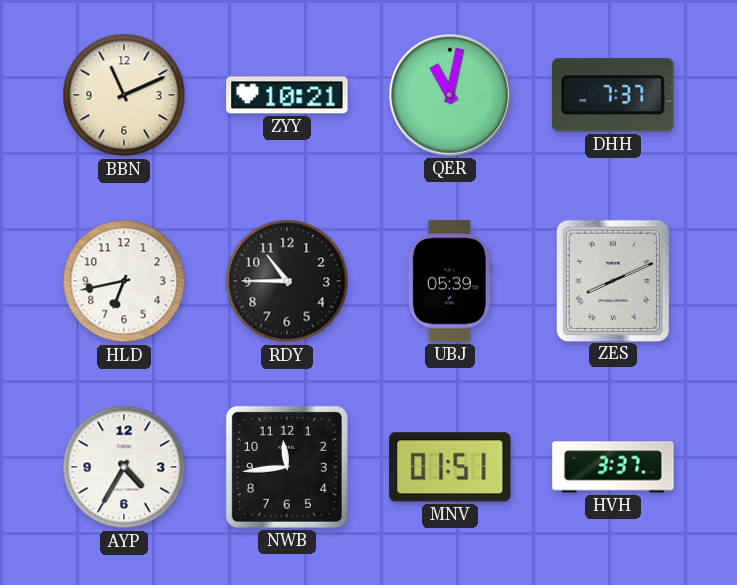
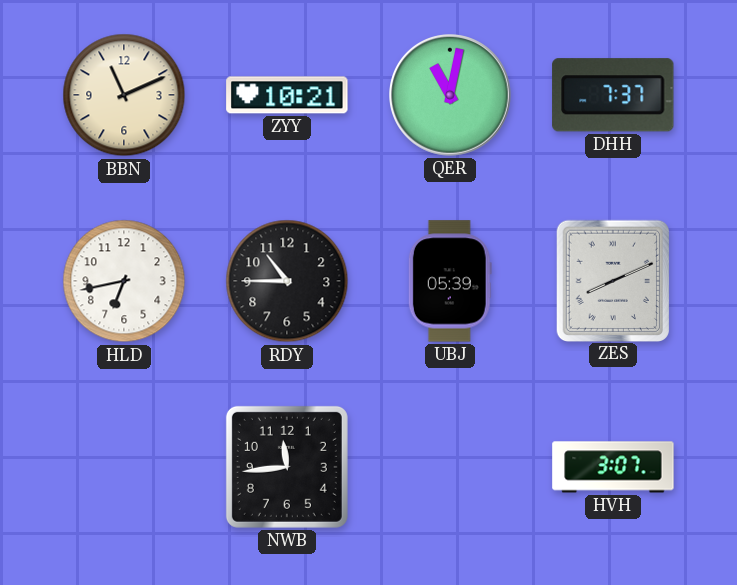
AYP: 4:35 -> none
MNV: 01:51 -> none
HVH: 3:37 -> 3:07
